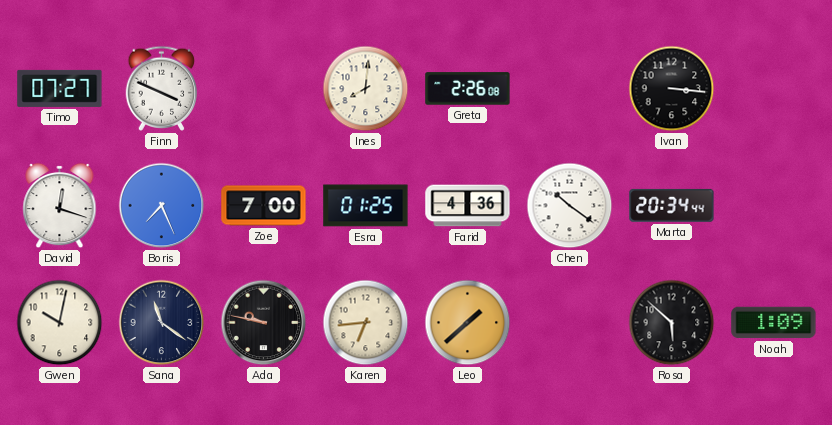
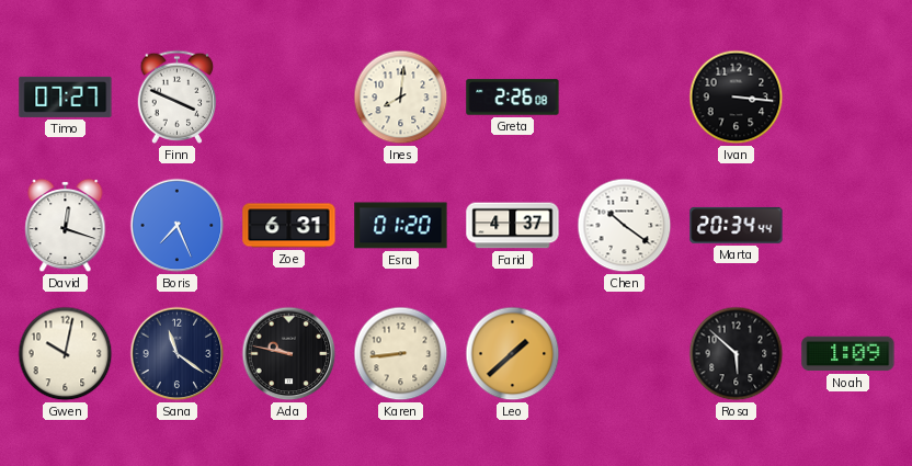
Zoe: 7:00 -> 6:31
Esra: 01:25 -> 01:20
Farid: 4:36 -> 4:37
Karen: 6:44 -> 8:44
